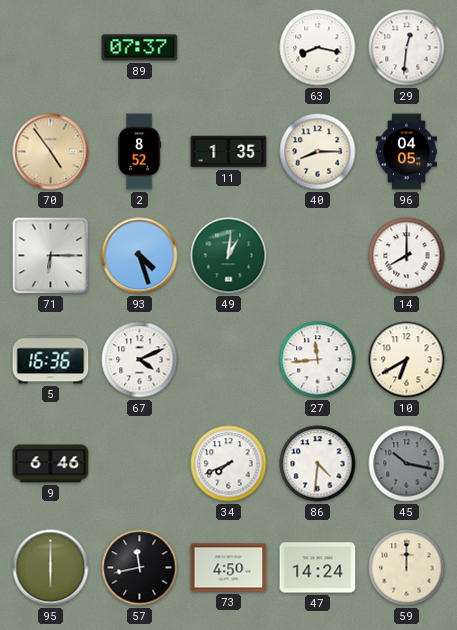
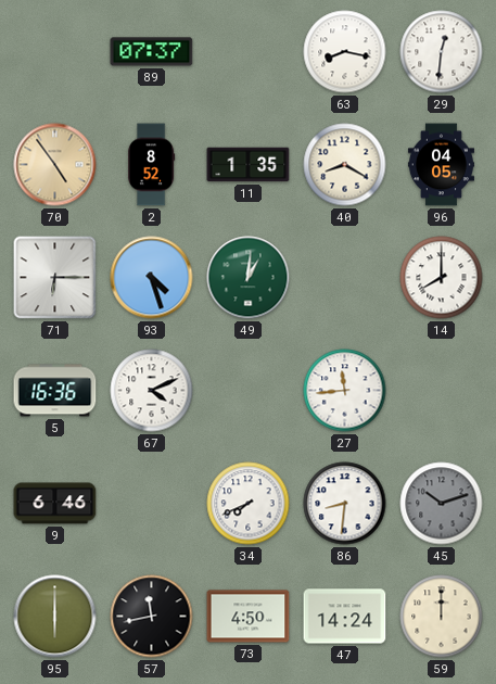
40: 8:15 -> 8:20
10: 6:40 -> none
86: 4:31 -> 8:31
45: 10:17 -> 10:12
